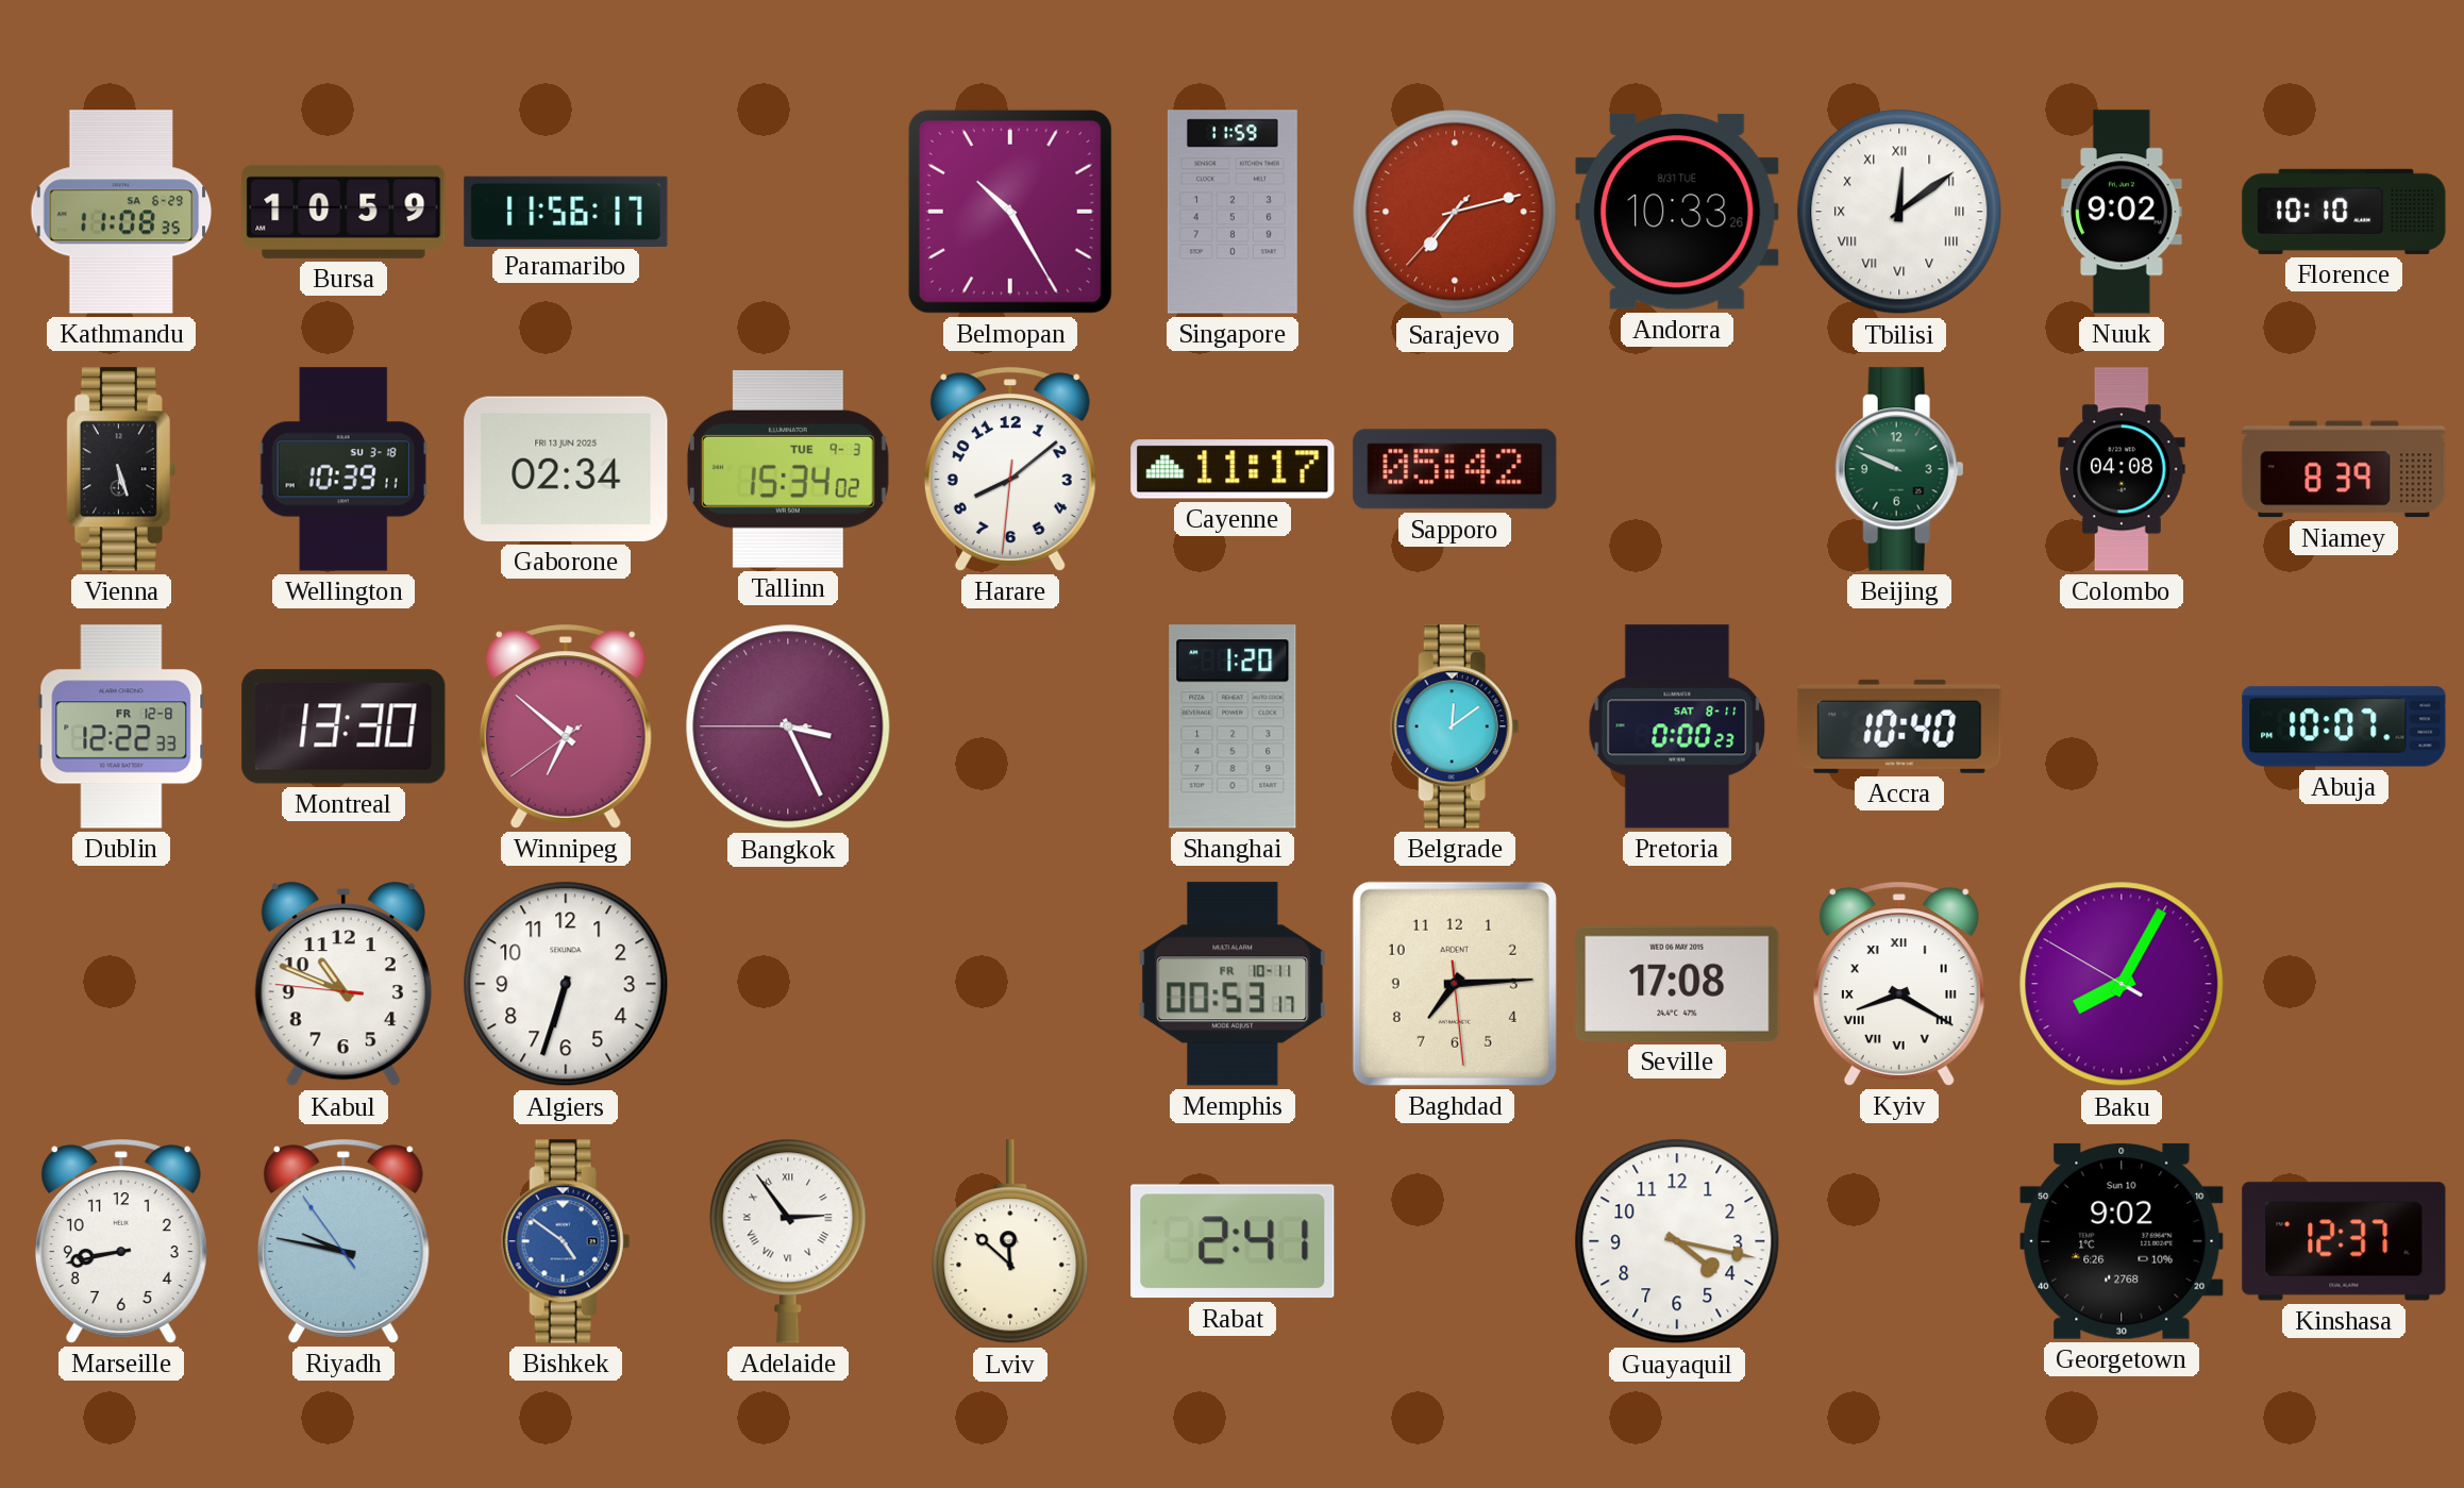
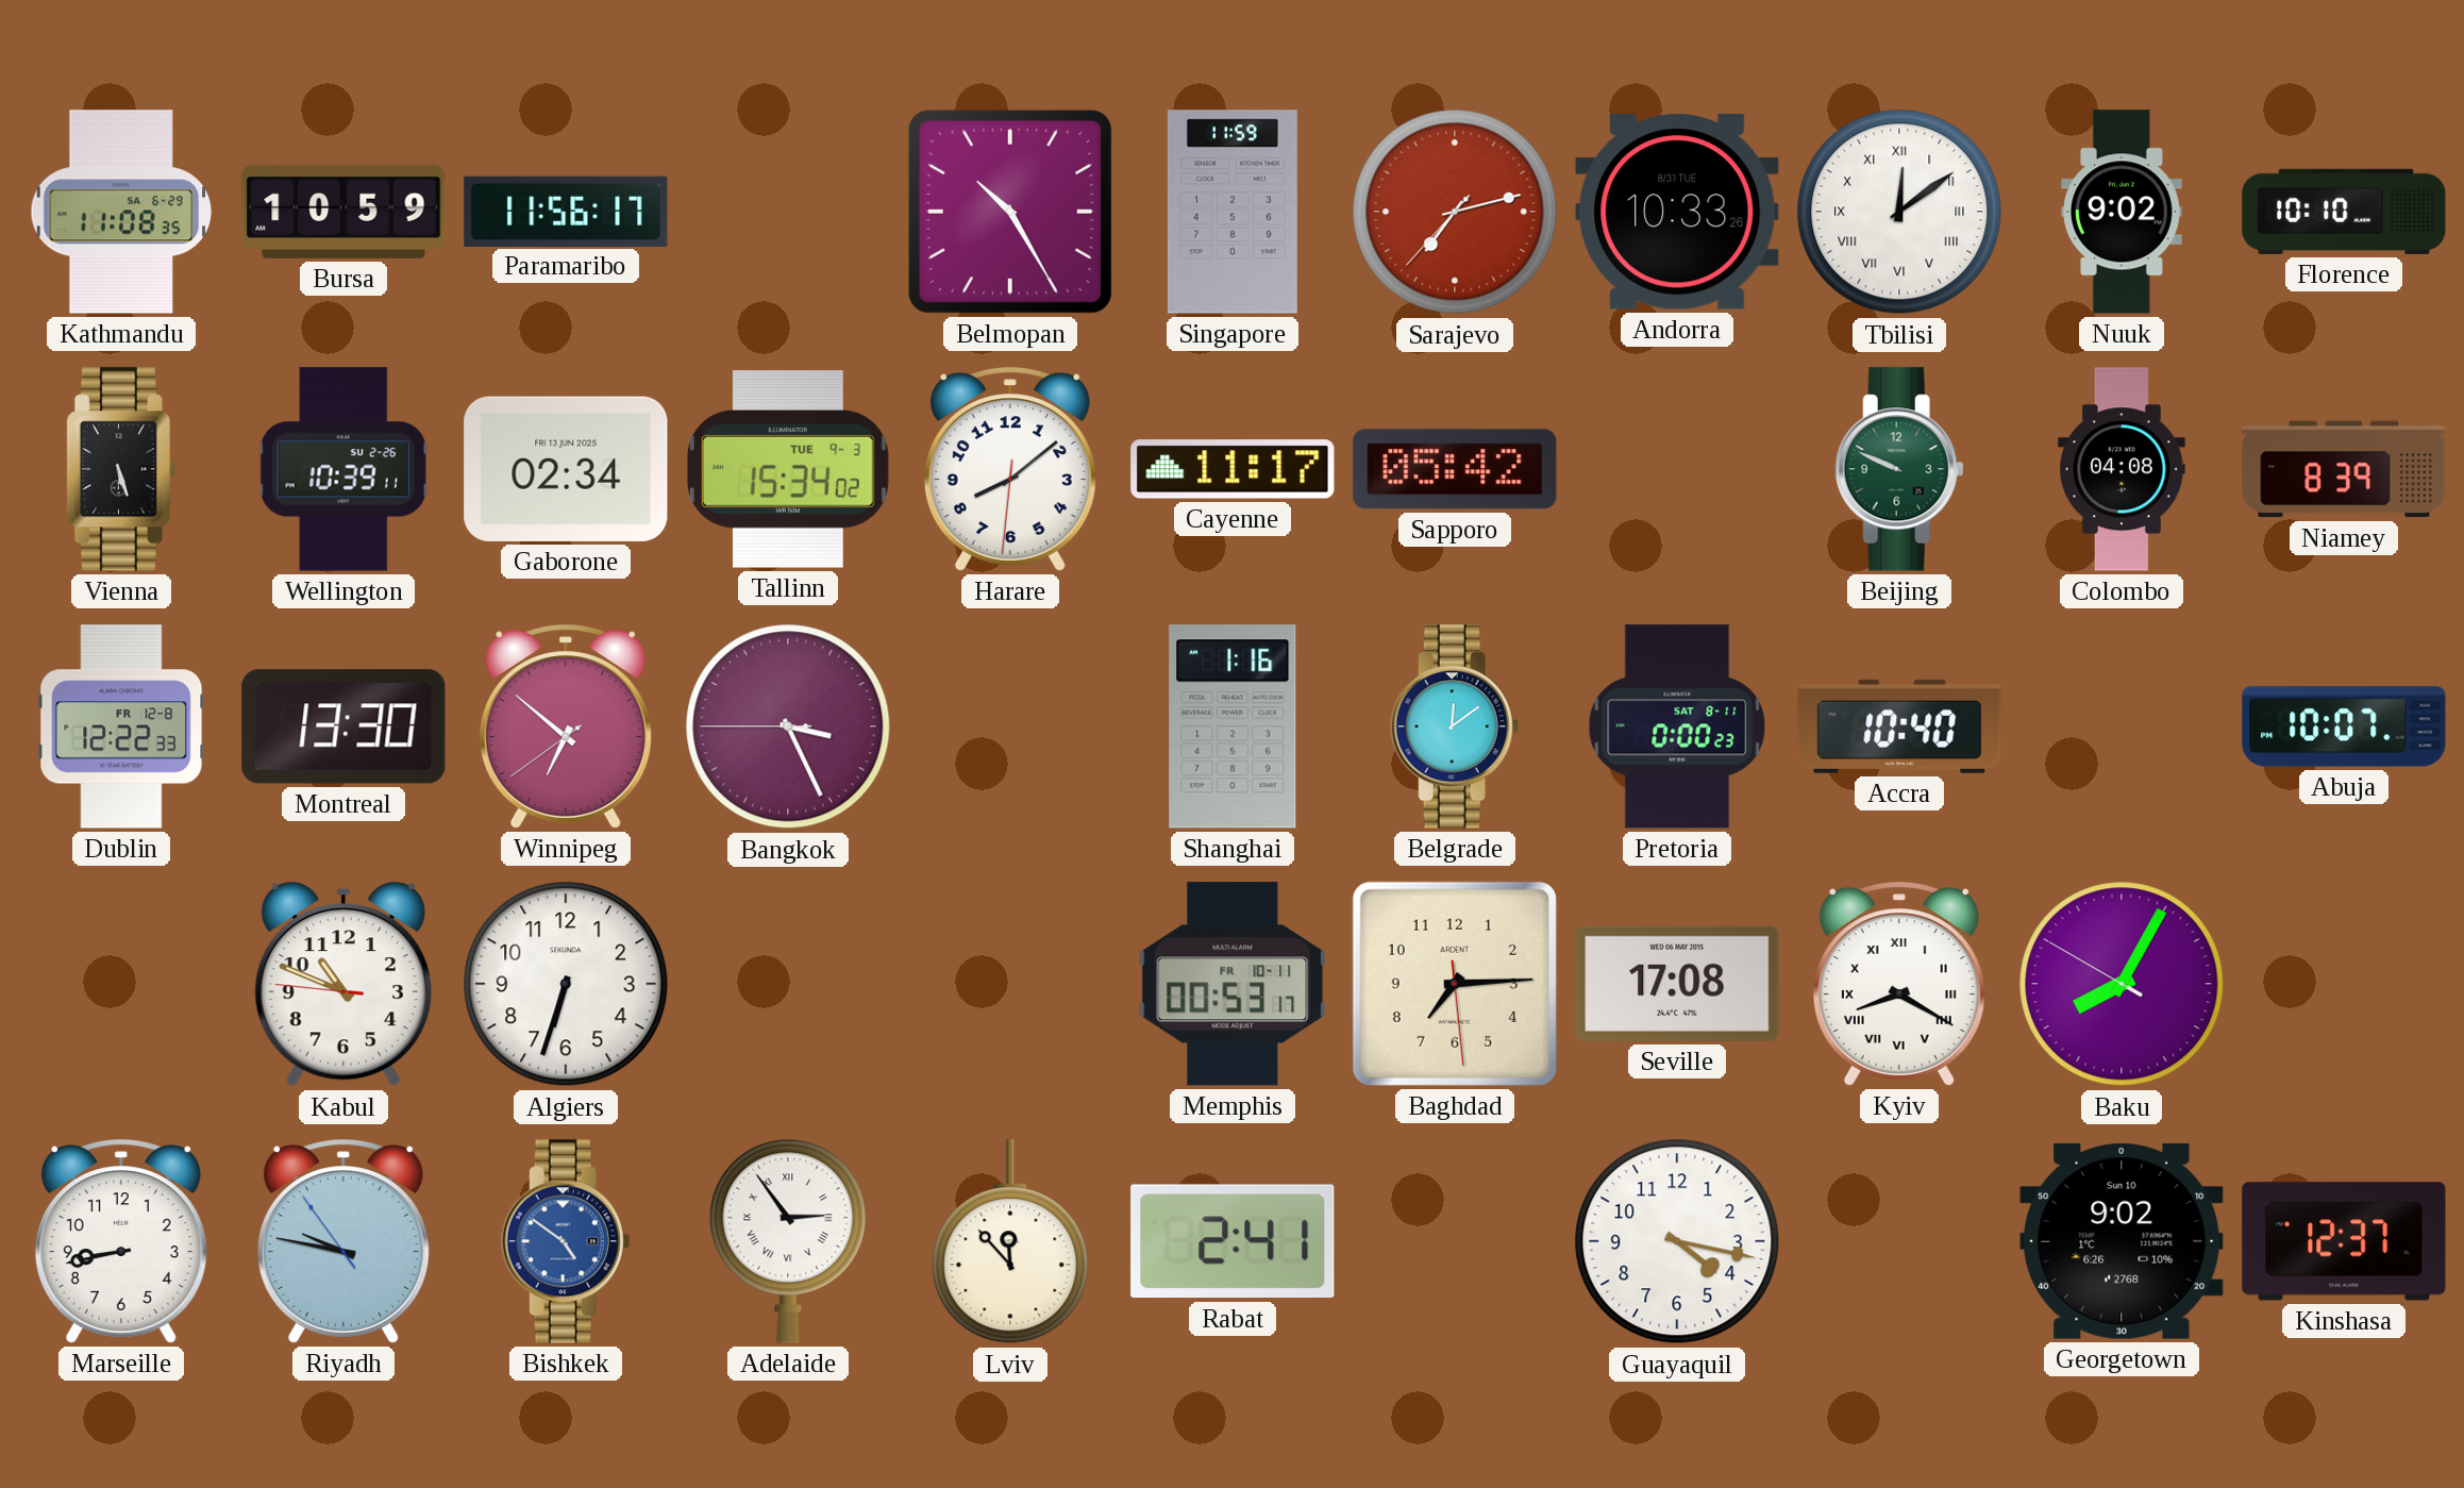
Wellington date: SU 3-18 -> SU 2-26
Shanghai: 1:20 -> 1:16
Lviv: 11:52 -> 11:53
